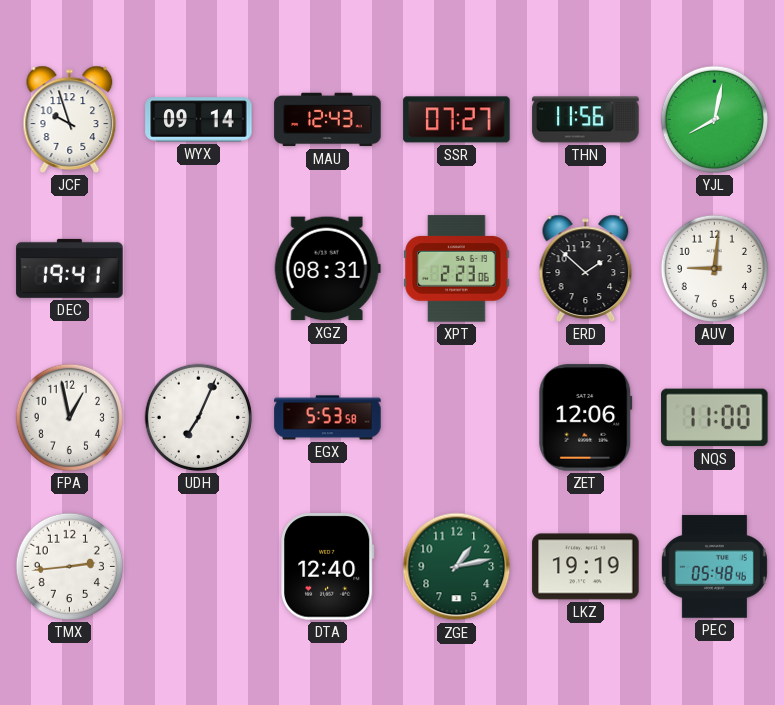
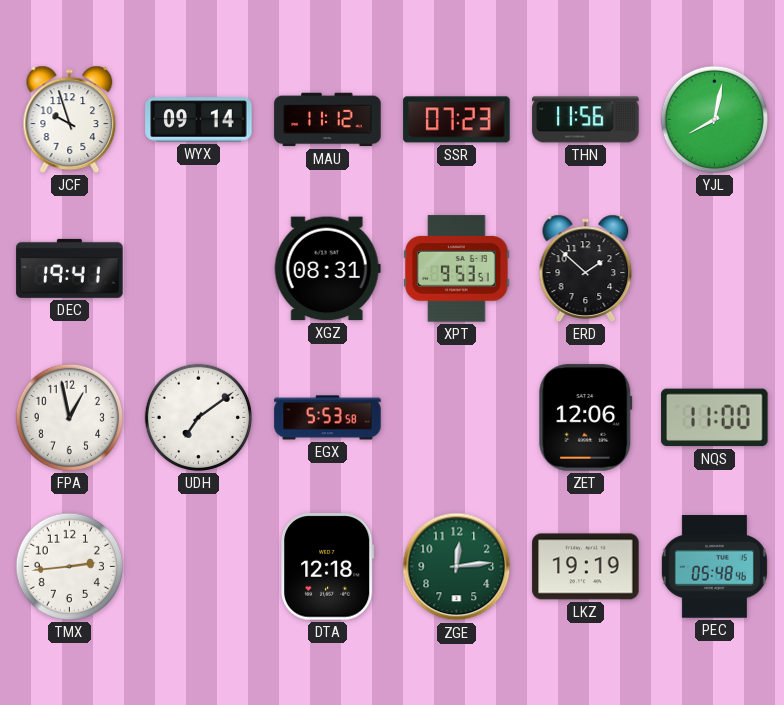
MAU: 12:43 -> 11:12
SSR: 07:27 -> 07:23
XPT: 2:23 -> 9:53
AUV: 9:01 -> none
UDH: 7:04 -> 7:09
DTA: 12:40 -> 12:18
ZGE: 1:13 -> 12:14
